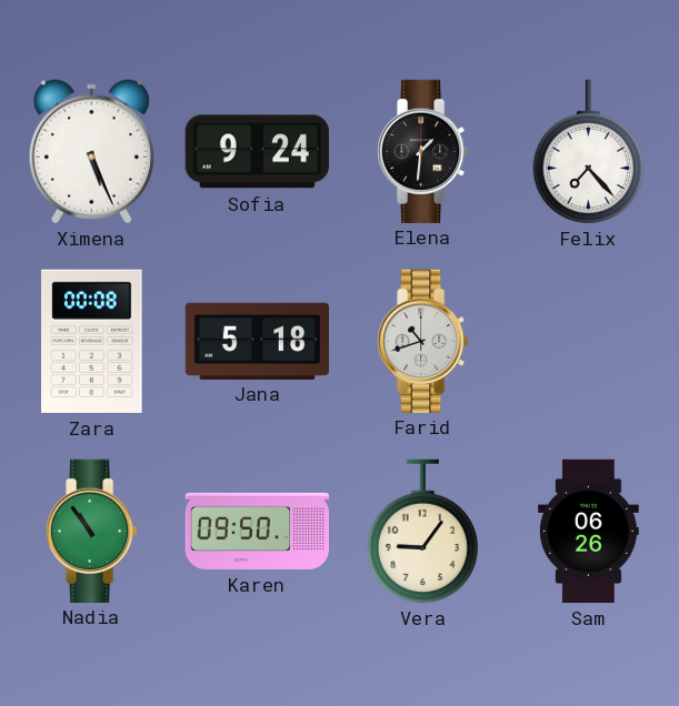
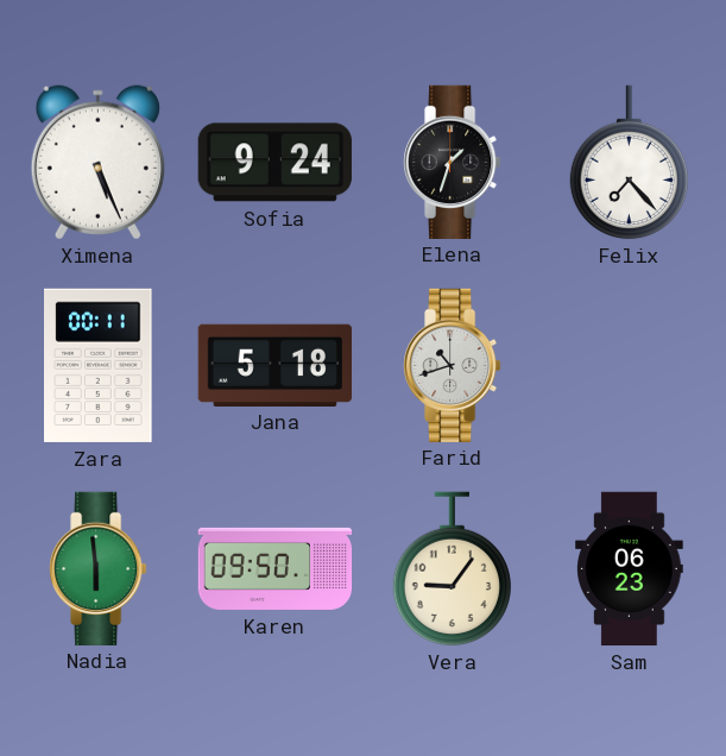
Elena: 1:31 -> 1:33
Zara: 00:08 -> 00:11
Nadia: 10:54 -> 5:59
Sam: 06:26 -> 06:23
